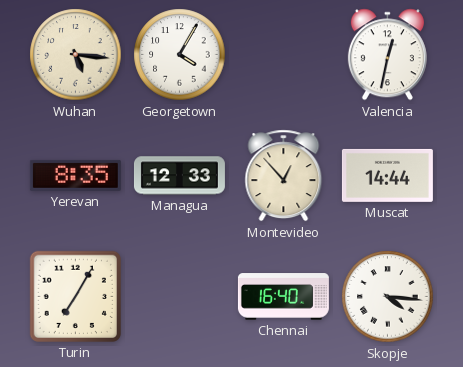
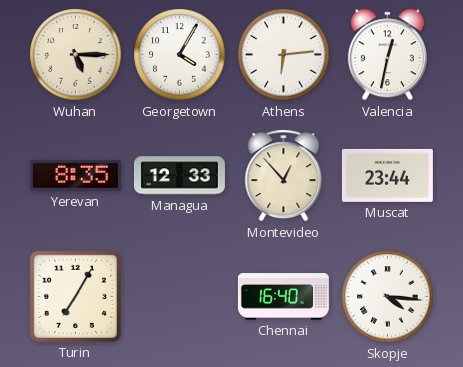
Wuhan: 5:16 -> 5:15
Athens: none -> 6:14
Muscat: 14:44 -> 23:44
